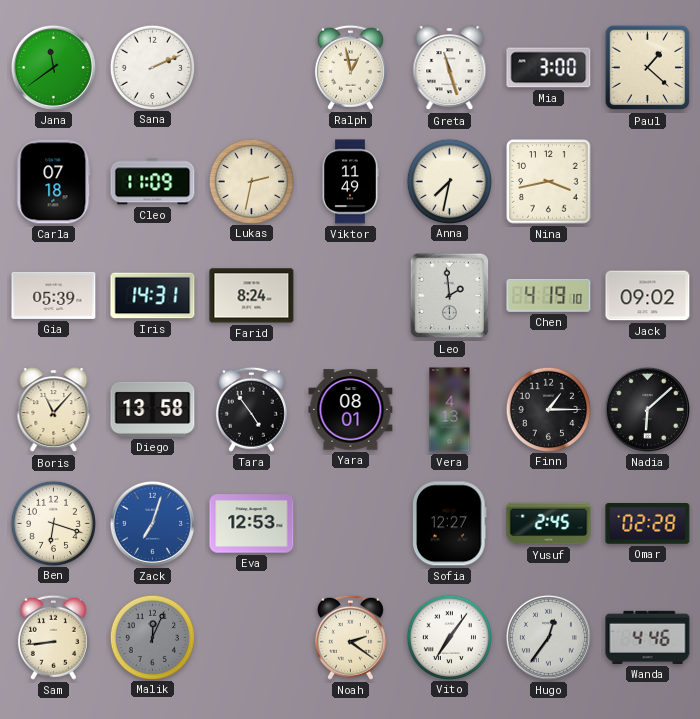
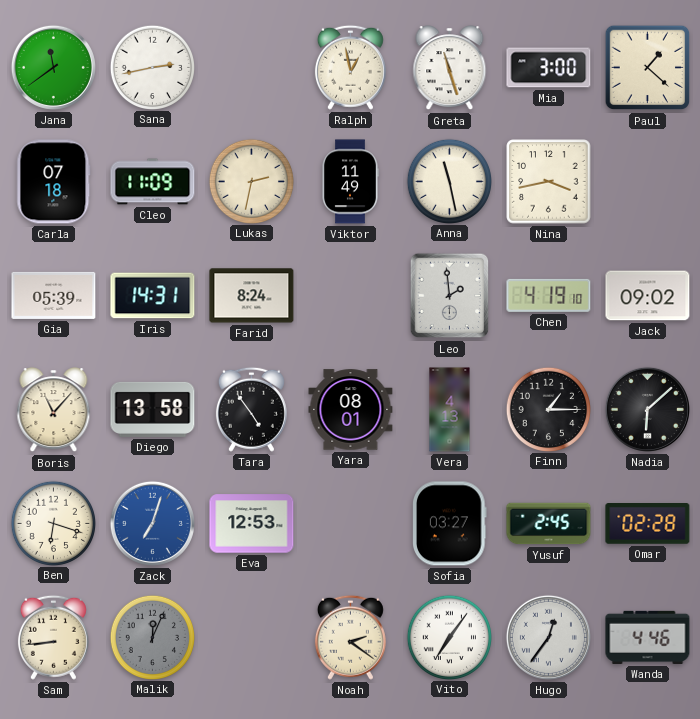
Sana: 2:11 -> 2:43
Anna: 7:32 -> 11:28
Sofia: 12:27 -> 03:27
